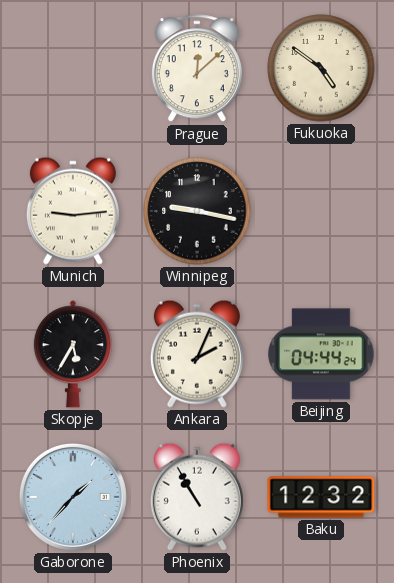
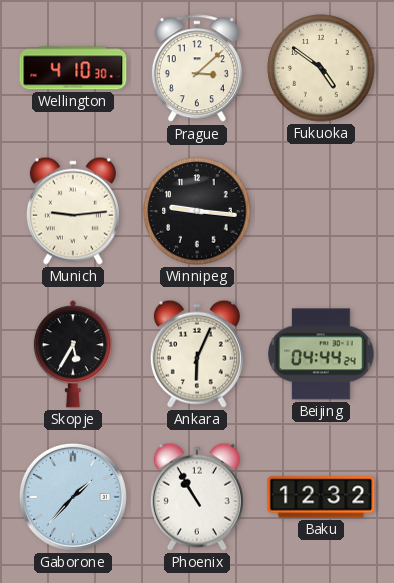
Wellington: none -> 4:10
Prague: 12:08 -> 3:08
Winnipeg: 9:17 -> 9:16
Ankara: 2:04 -> 6:04
